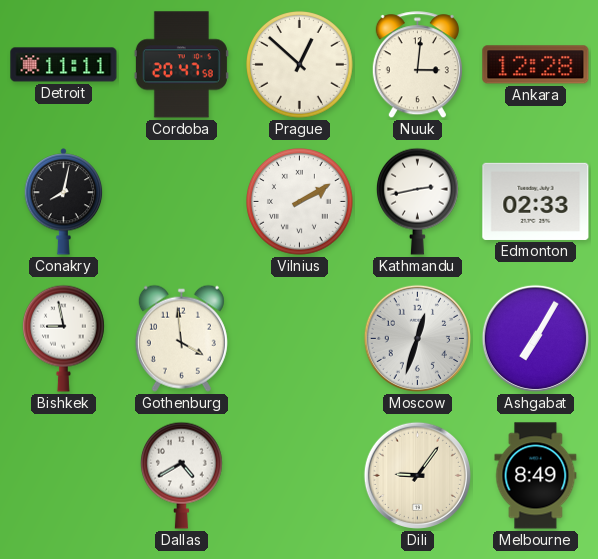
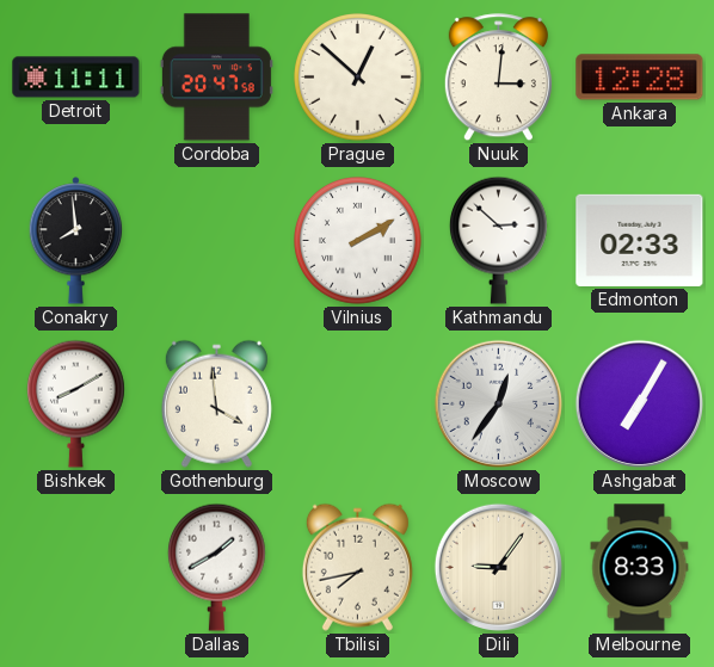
Conakry: 8:02 -> 7:59
Kathmandu: 2:43 -> 2:52
Bishkek: 8:58 -> 8:10
Moscow: 12:33 -> 12:36
Dallas: 4:40 -> 1:40
Tbilisi: none -> 7:43
Melbourne: 8:49 -> 8:33
